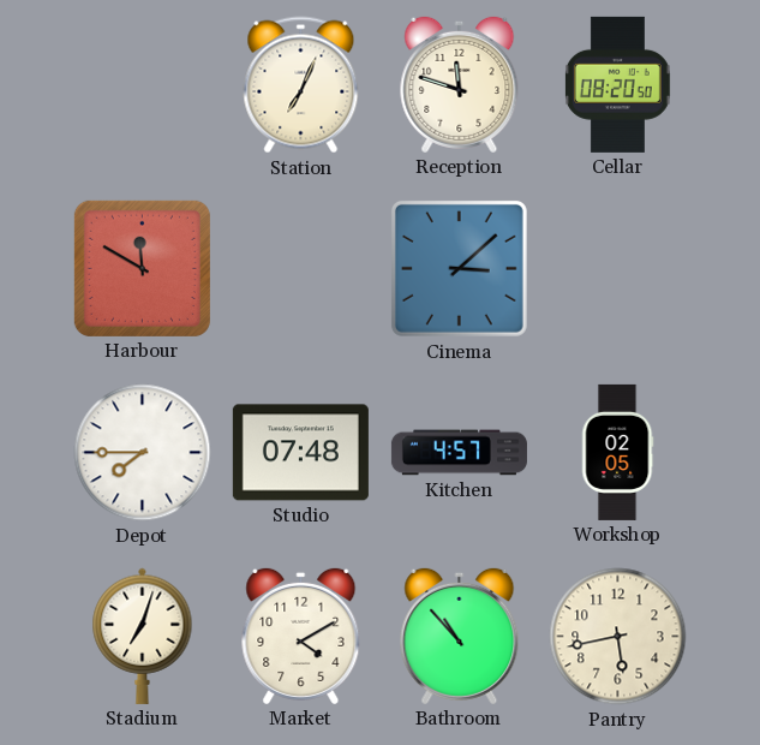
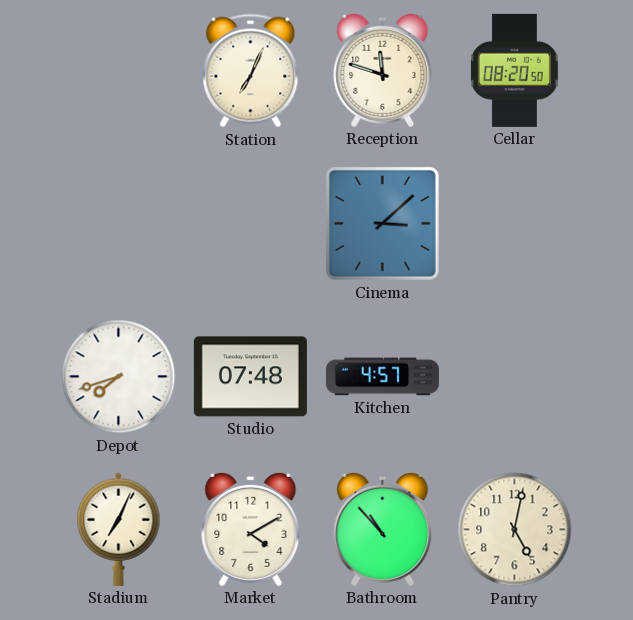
Harbour: 11:50 -> none
Depot: 7:45 -> 7:42
Workshop: 02:05 -> none
Stadium: 7:03 -> 7:04
Pantry: 5:43 -> 5:02
